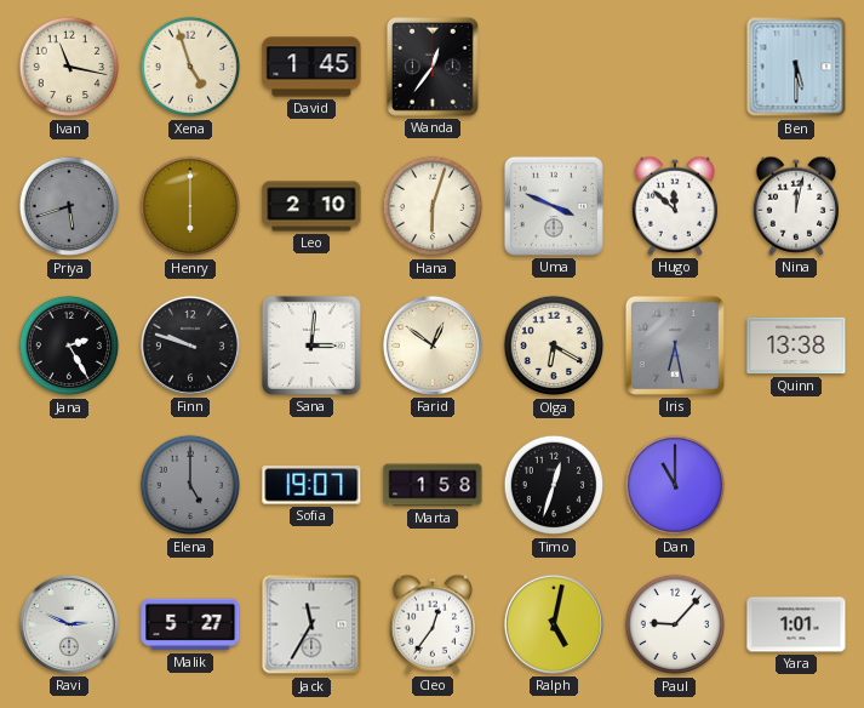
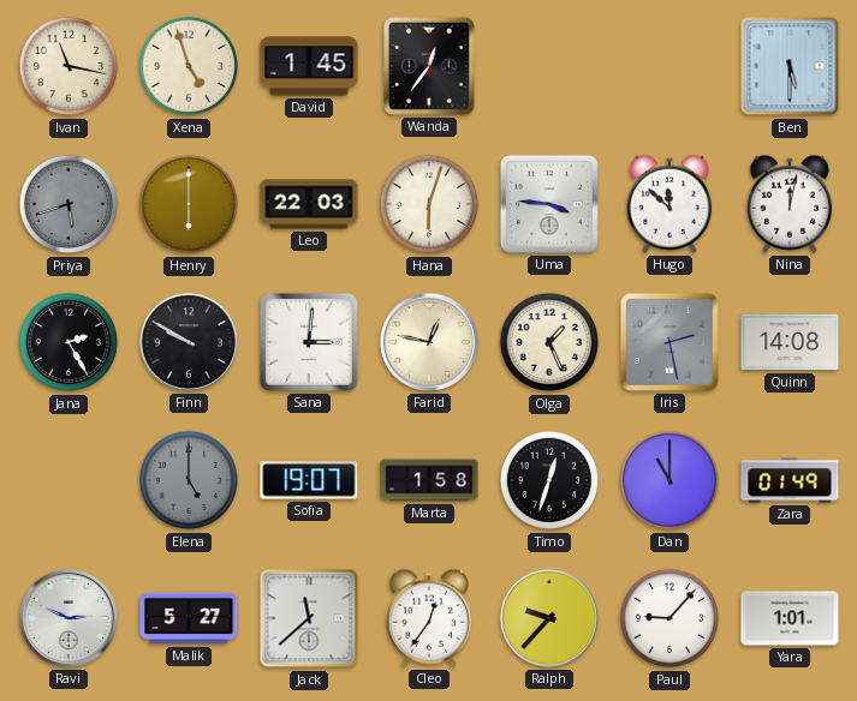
Leo: 2:10 -> 22:03
Uma: 3:49 -> 3:46
Finn: 9:48 -> 9:50
Farid: 12:51 -> 12:47
Olga: 6:20 -> 1:26
Iris: 6:28 -> 2:28
Quinn: 13:38 -> 14:08
Zara: none -> 01:49
Jack: 11:35 -> 11:38
Ralph: 5:02 -> 9:37
